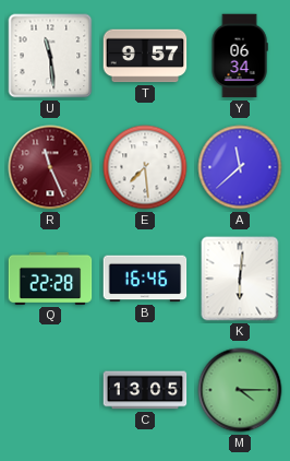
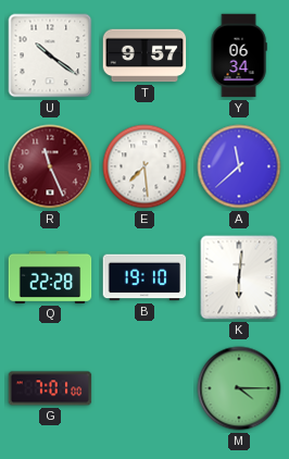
U: 11:29 -> 10:21
B: 16:46 -> 19:10
G: none -> 7:01
C: 13:05 -> none
